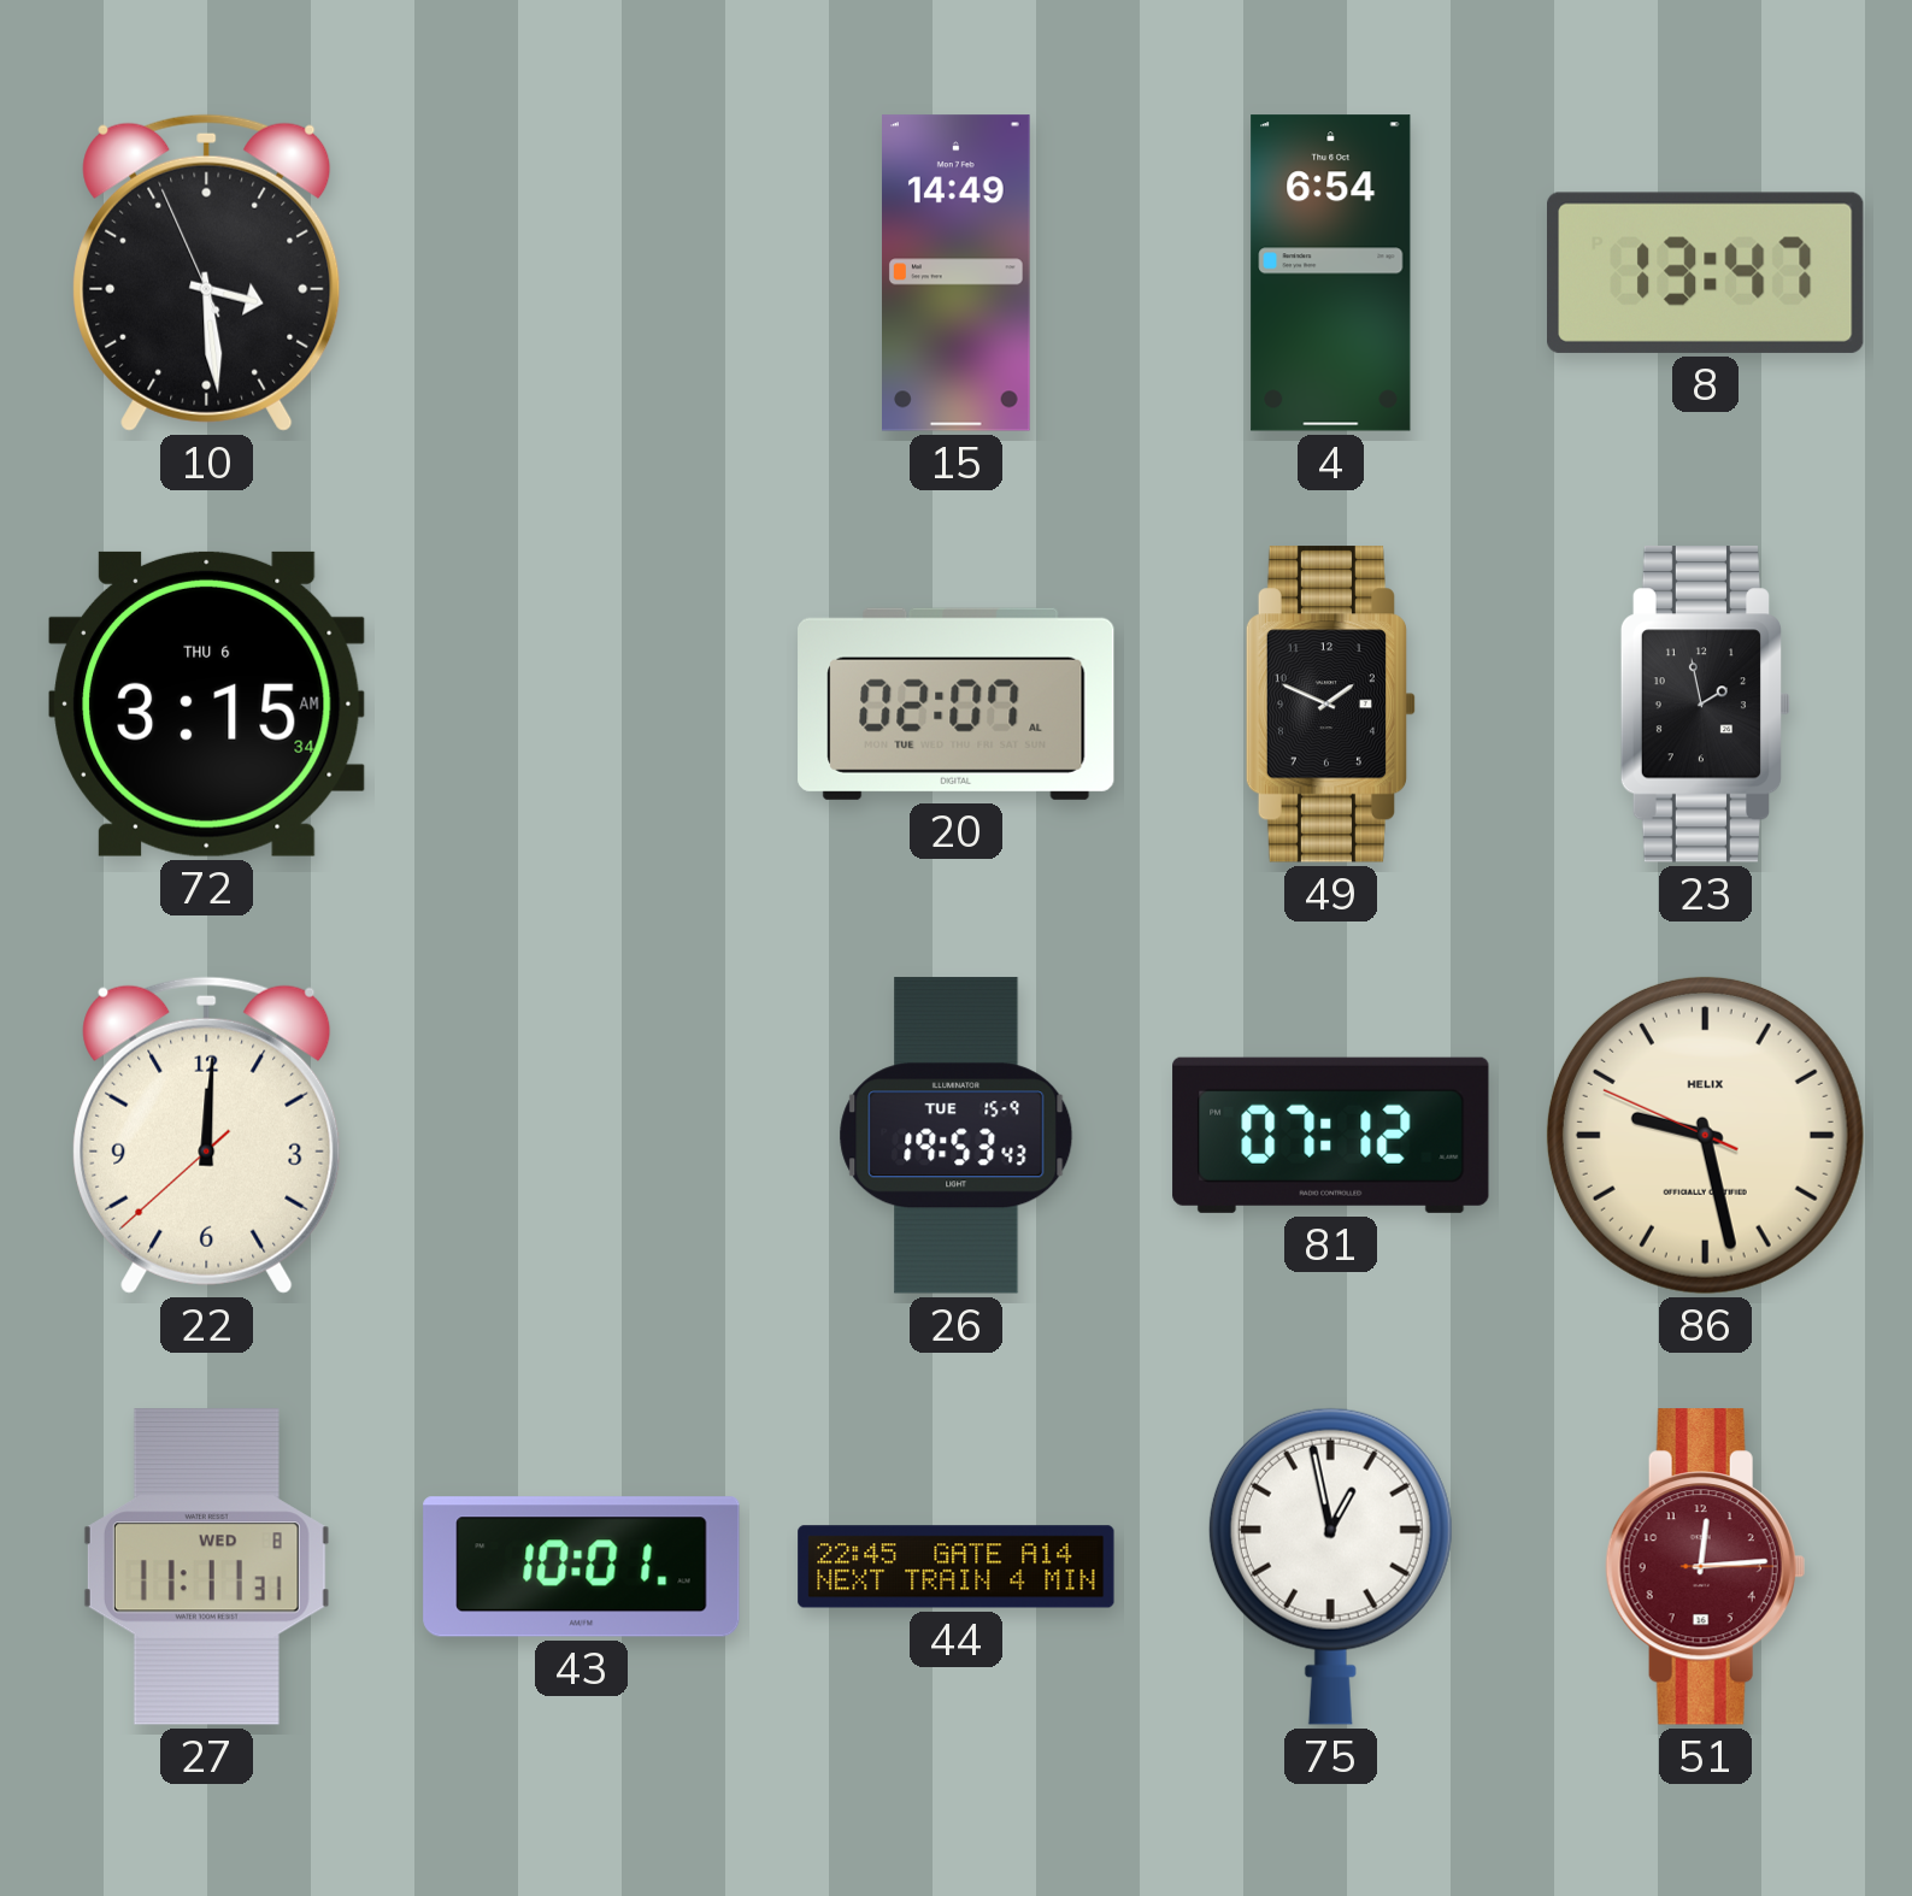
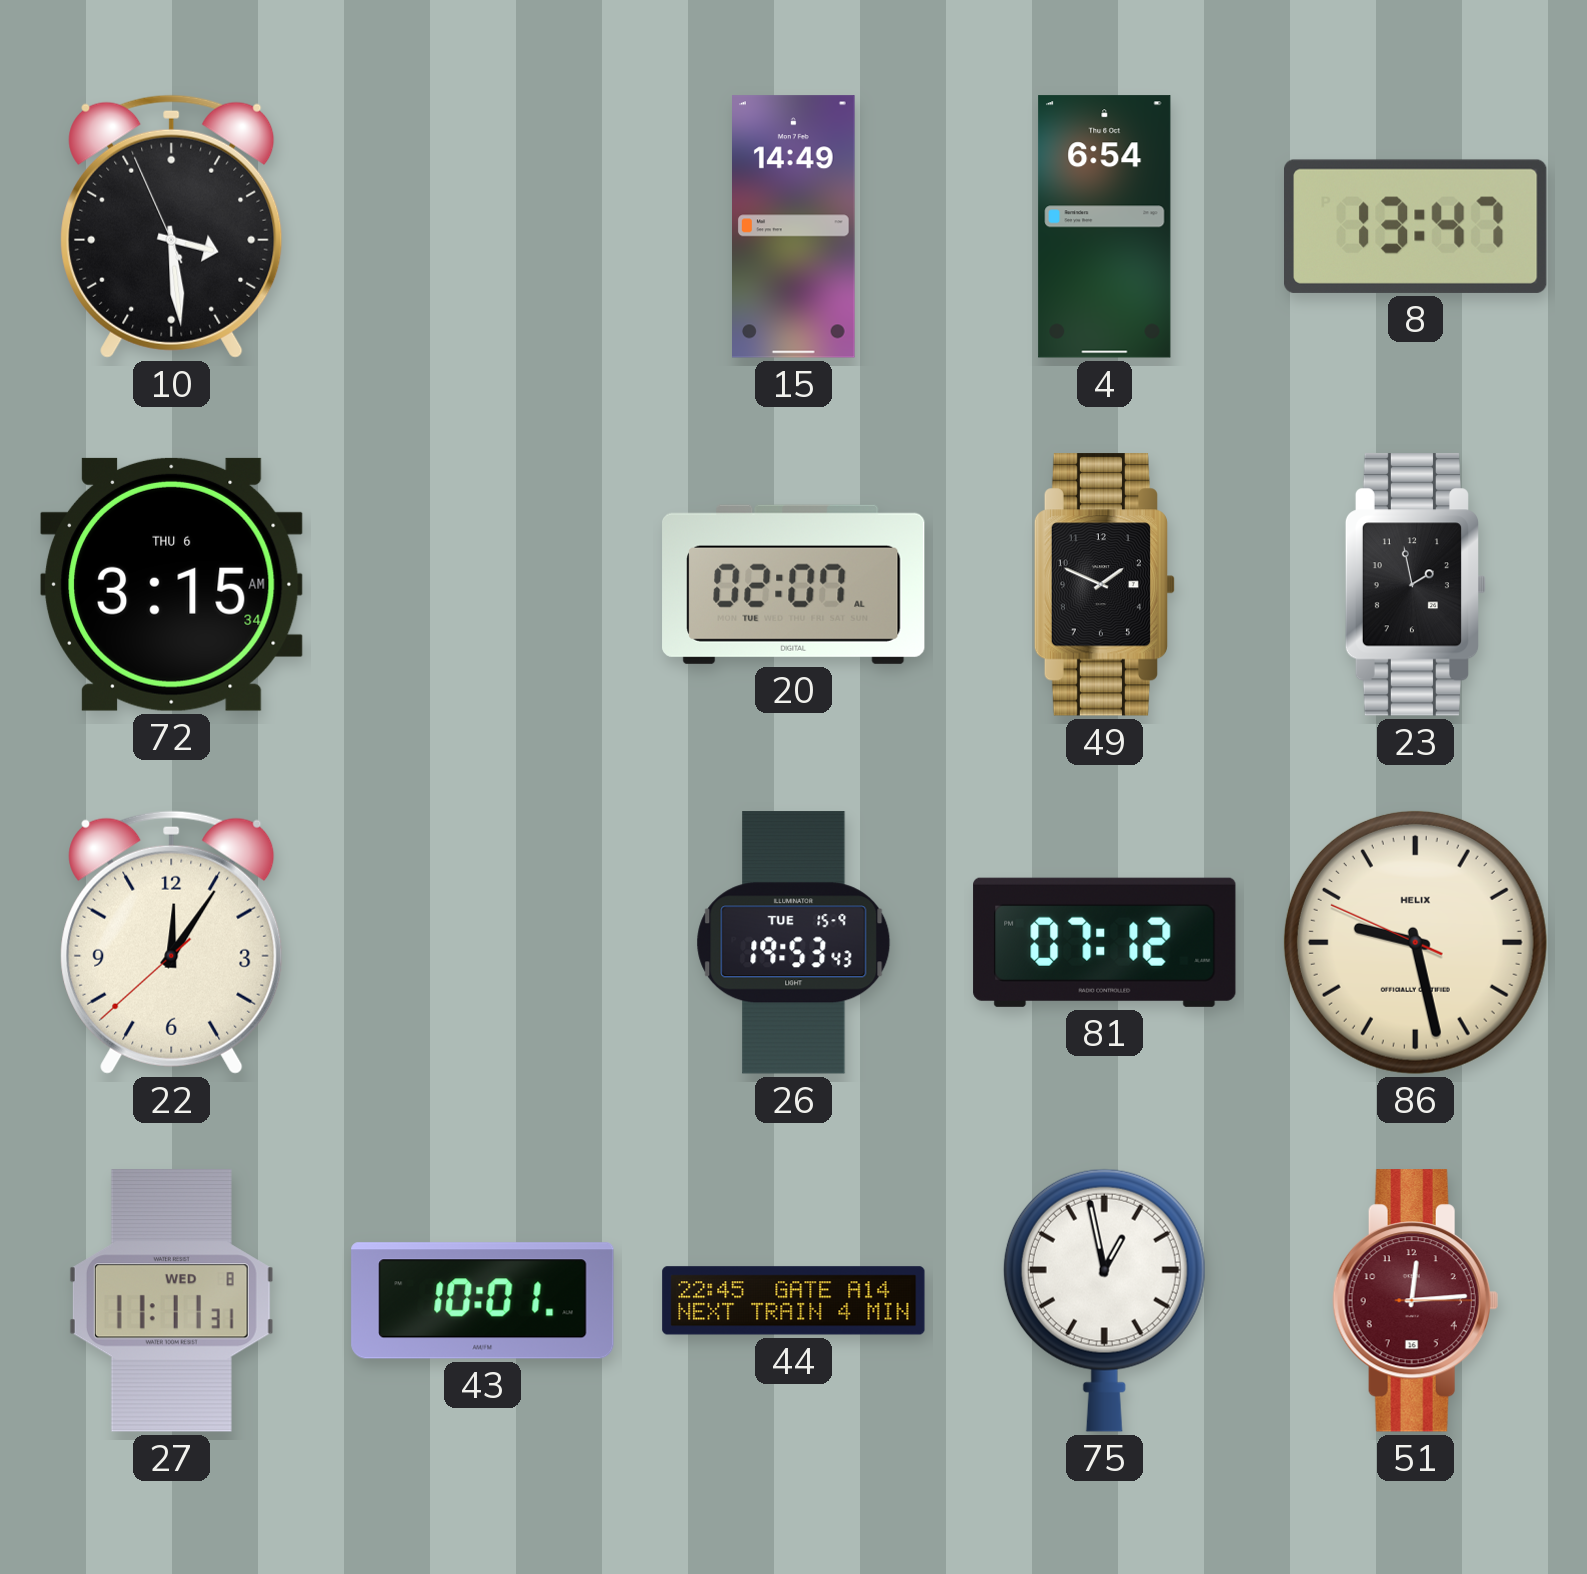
22: 12:00 -> 12:05
